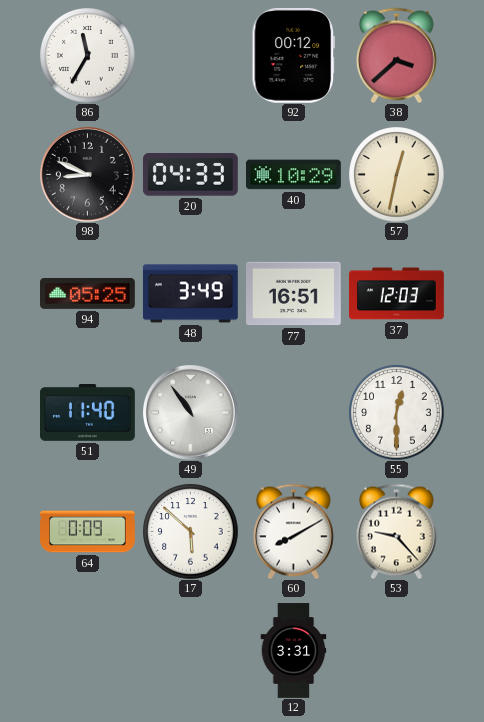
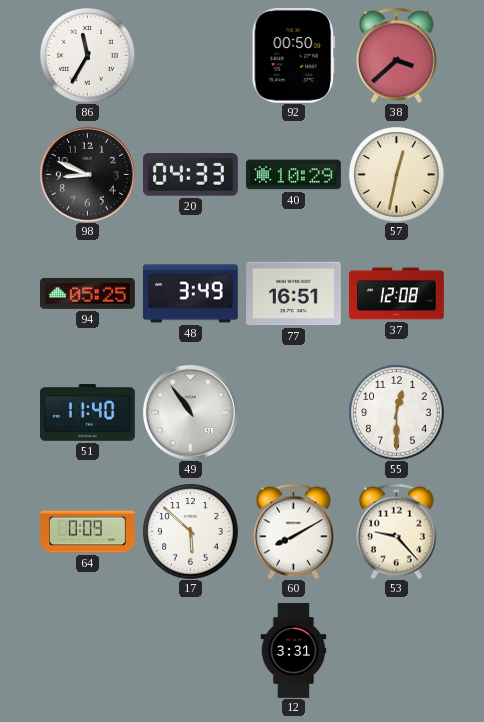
92: 00:12 -> 00:50
37: 12:03 -> 12:08
